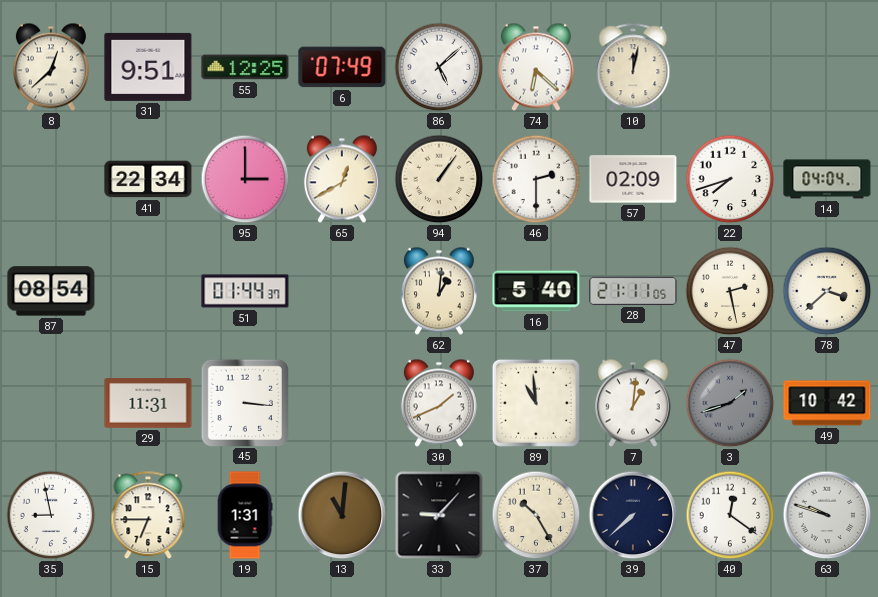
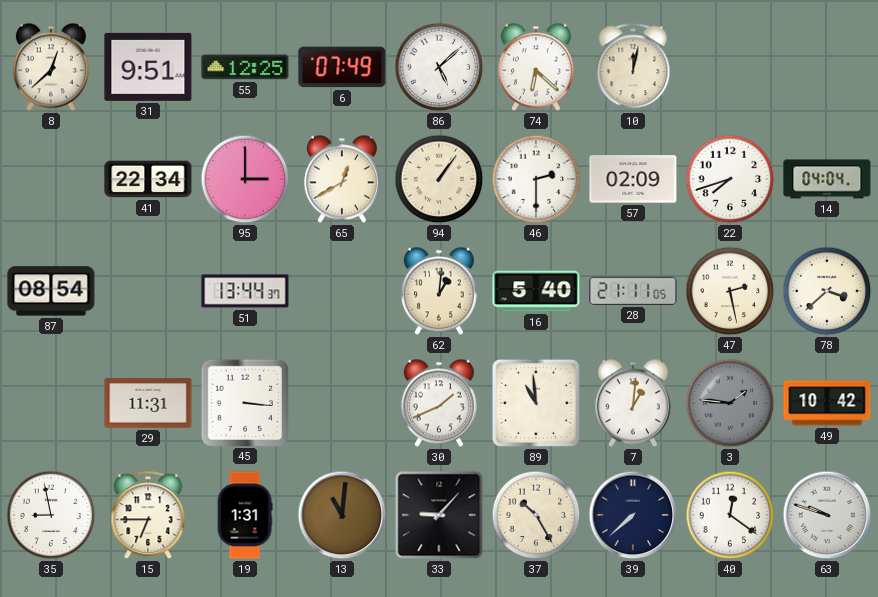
51: 01:44 -> 13:44
3: 1:42 -> 1:46
